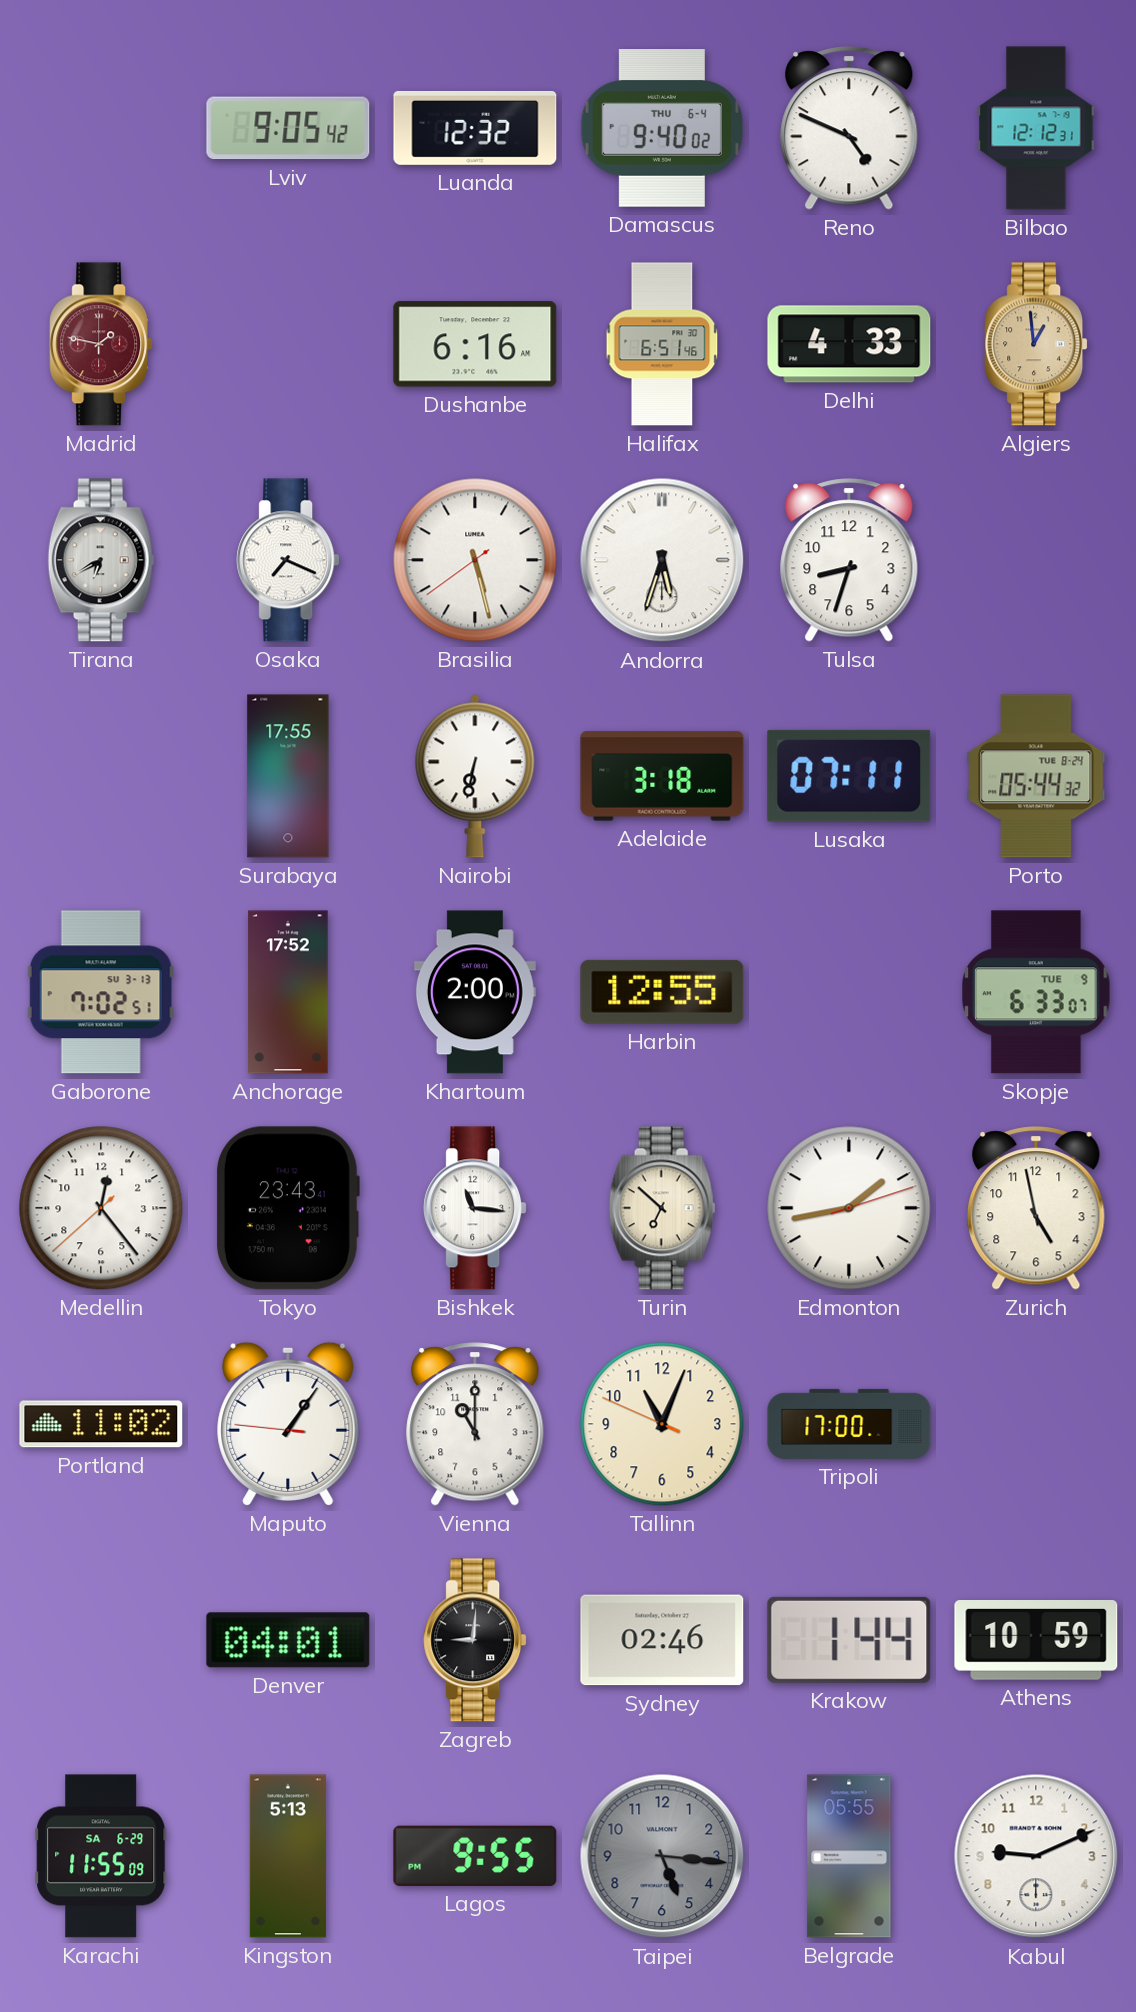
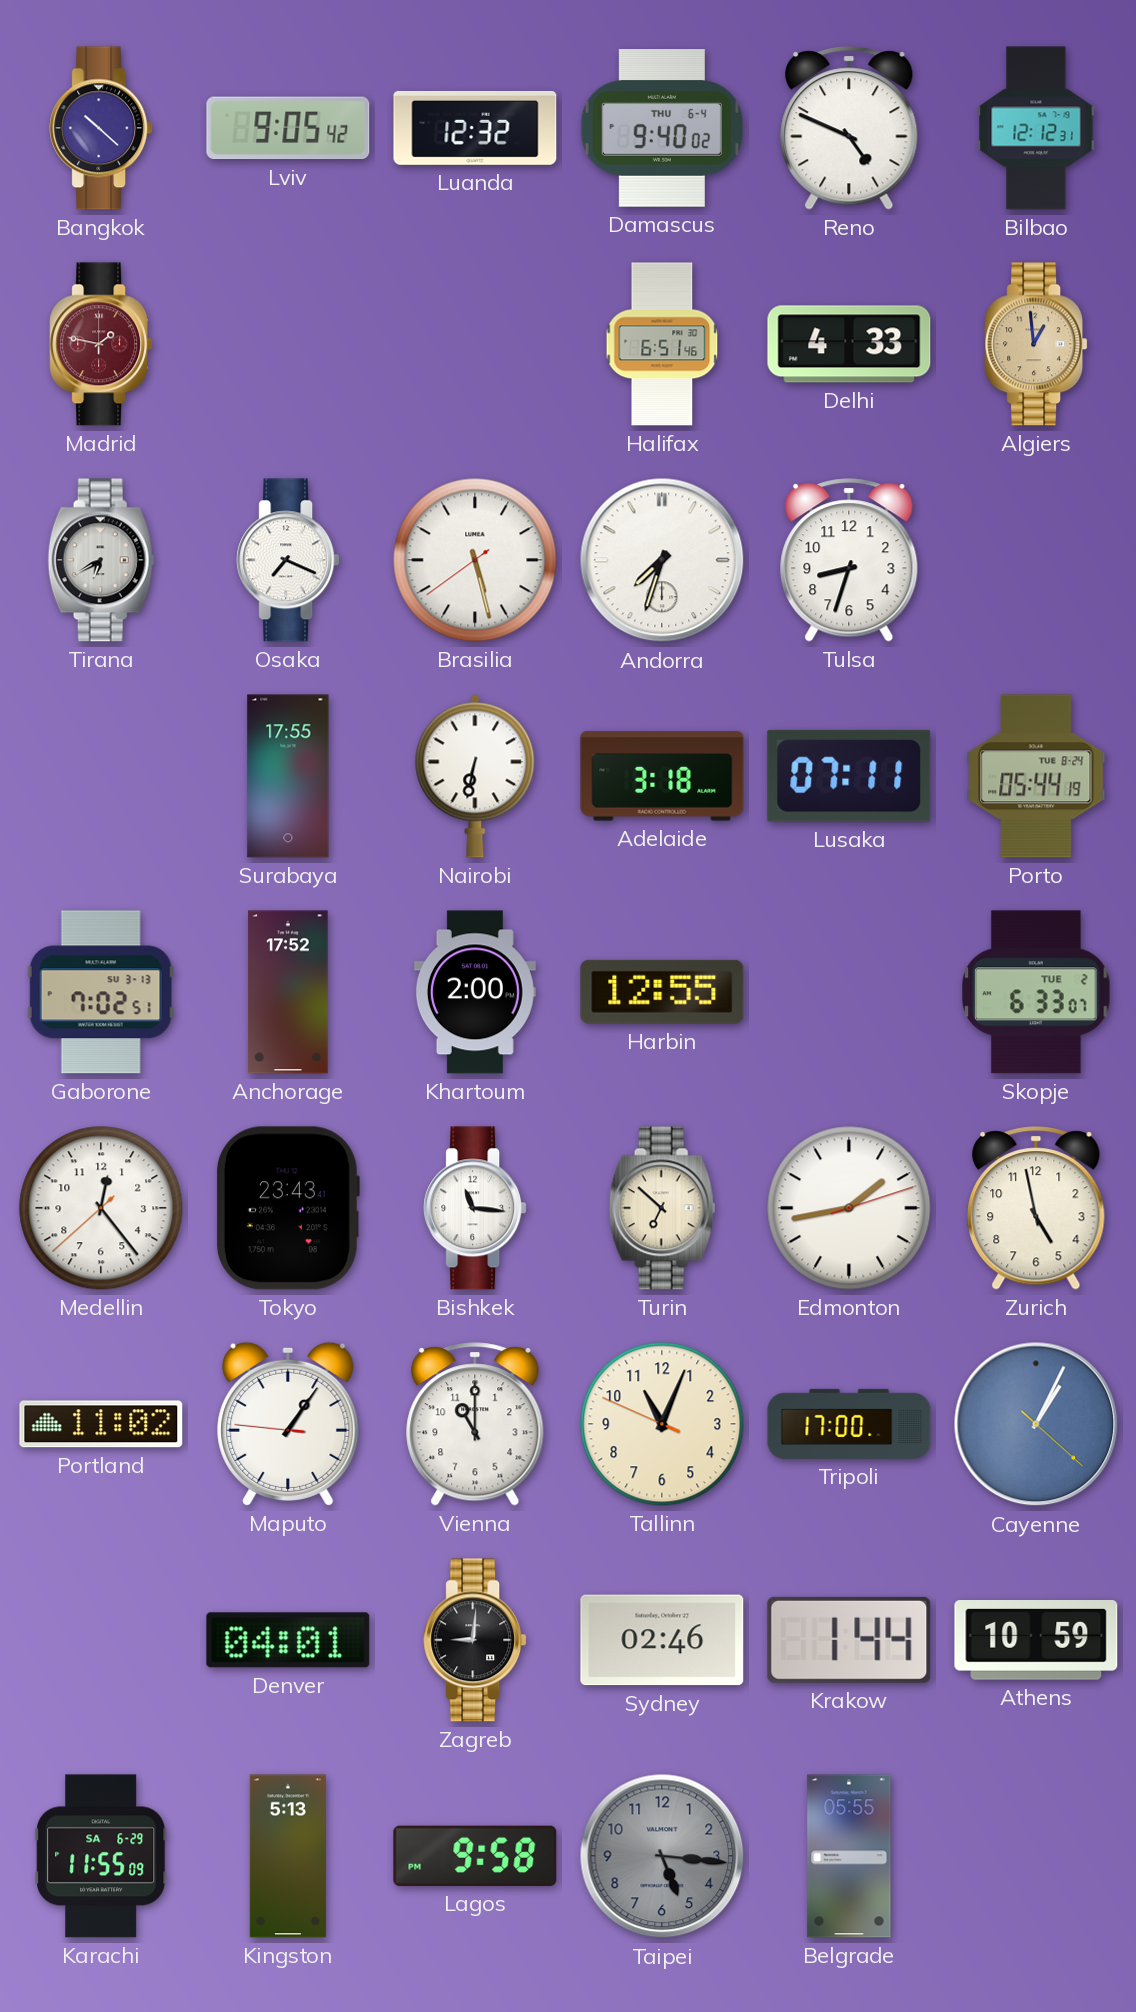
Bangkok: none -> 10:22
Dushanbe: 6:16 -> none
Andorra: 5:33 -> 7:33
Porto: 05:44:32 -> 05:44:19
Skopje date: TUE 9 -> TUE 2
Cayenne: none -> 1:04
Lagos: 9:55 -> 9:58
Kabul: 9:11 -> none
